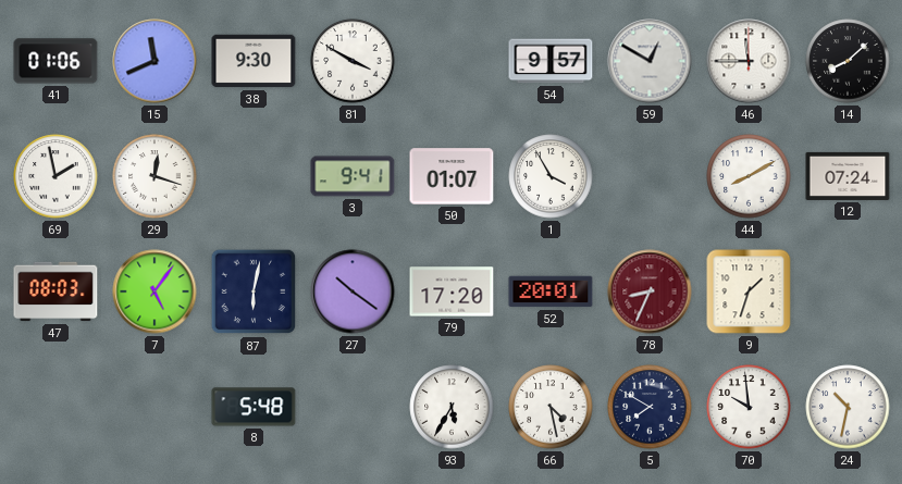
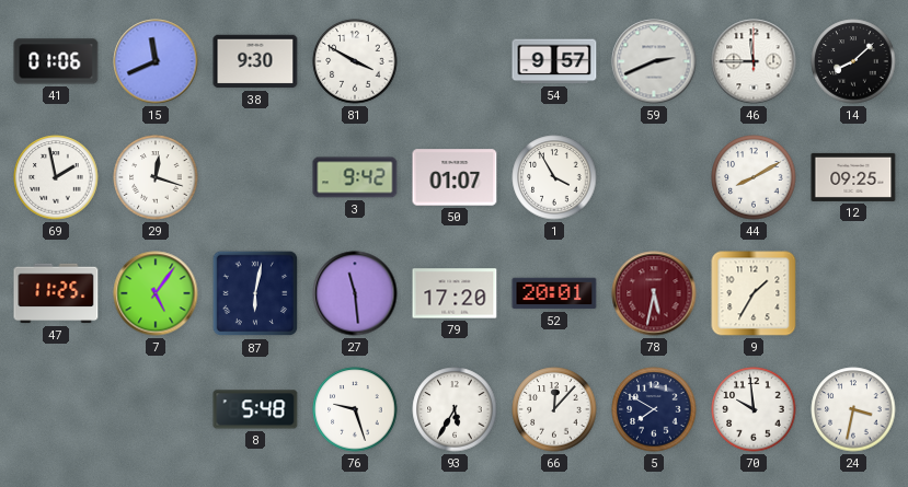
59: 12:50 -> 2:41
3: 9:41 -> 9:42
12: 07:24 -> 09:25
47: 08:03 -> 11:25
27: 10:21 -> 11:29
78: 8:34 -> 5:32
9: 1:33 -> 1:35
76: none -> 9:27
66: 4:28 -> 12:07
24: 10:32 -> 3:32
